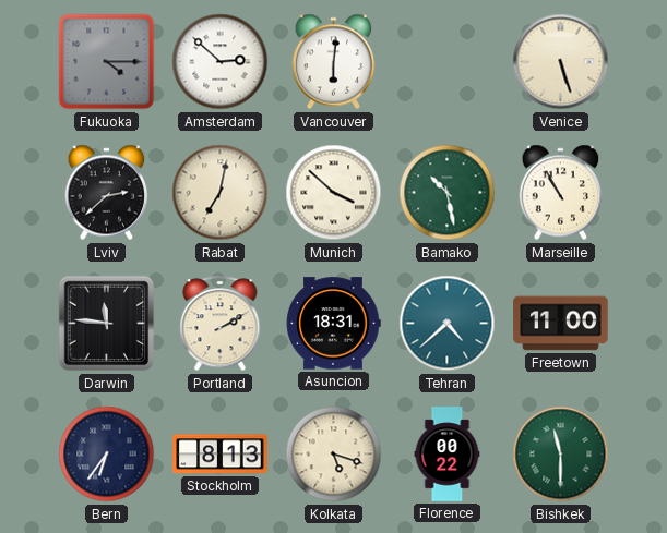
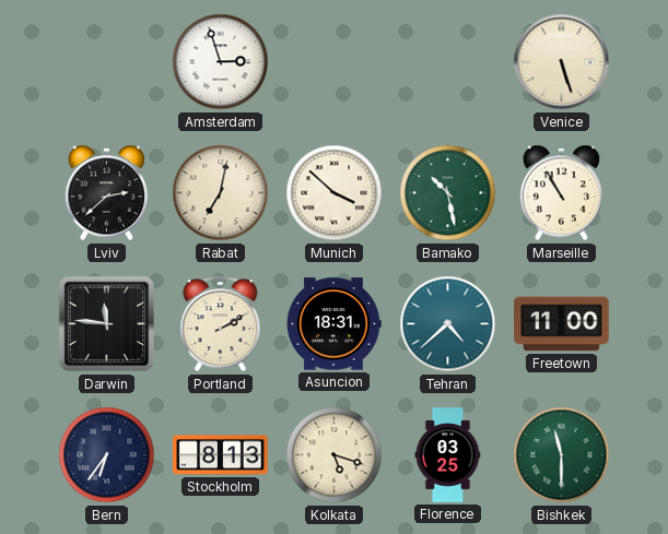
Fukuoka: 4:15 -> none
Amsterdam: 2:52 -> 2:57
Vancouver: 6:01 -> none
Florence: 00:22 -> 03:25
